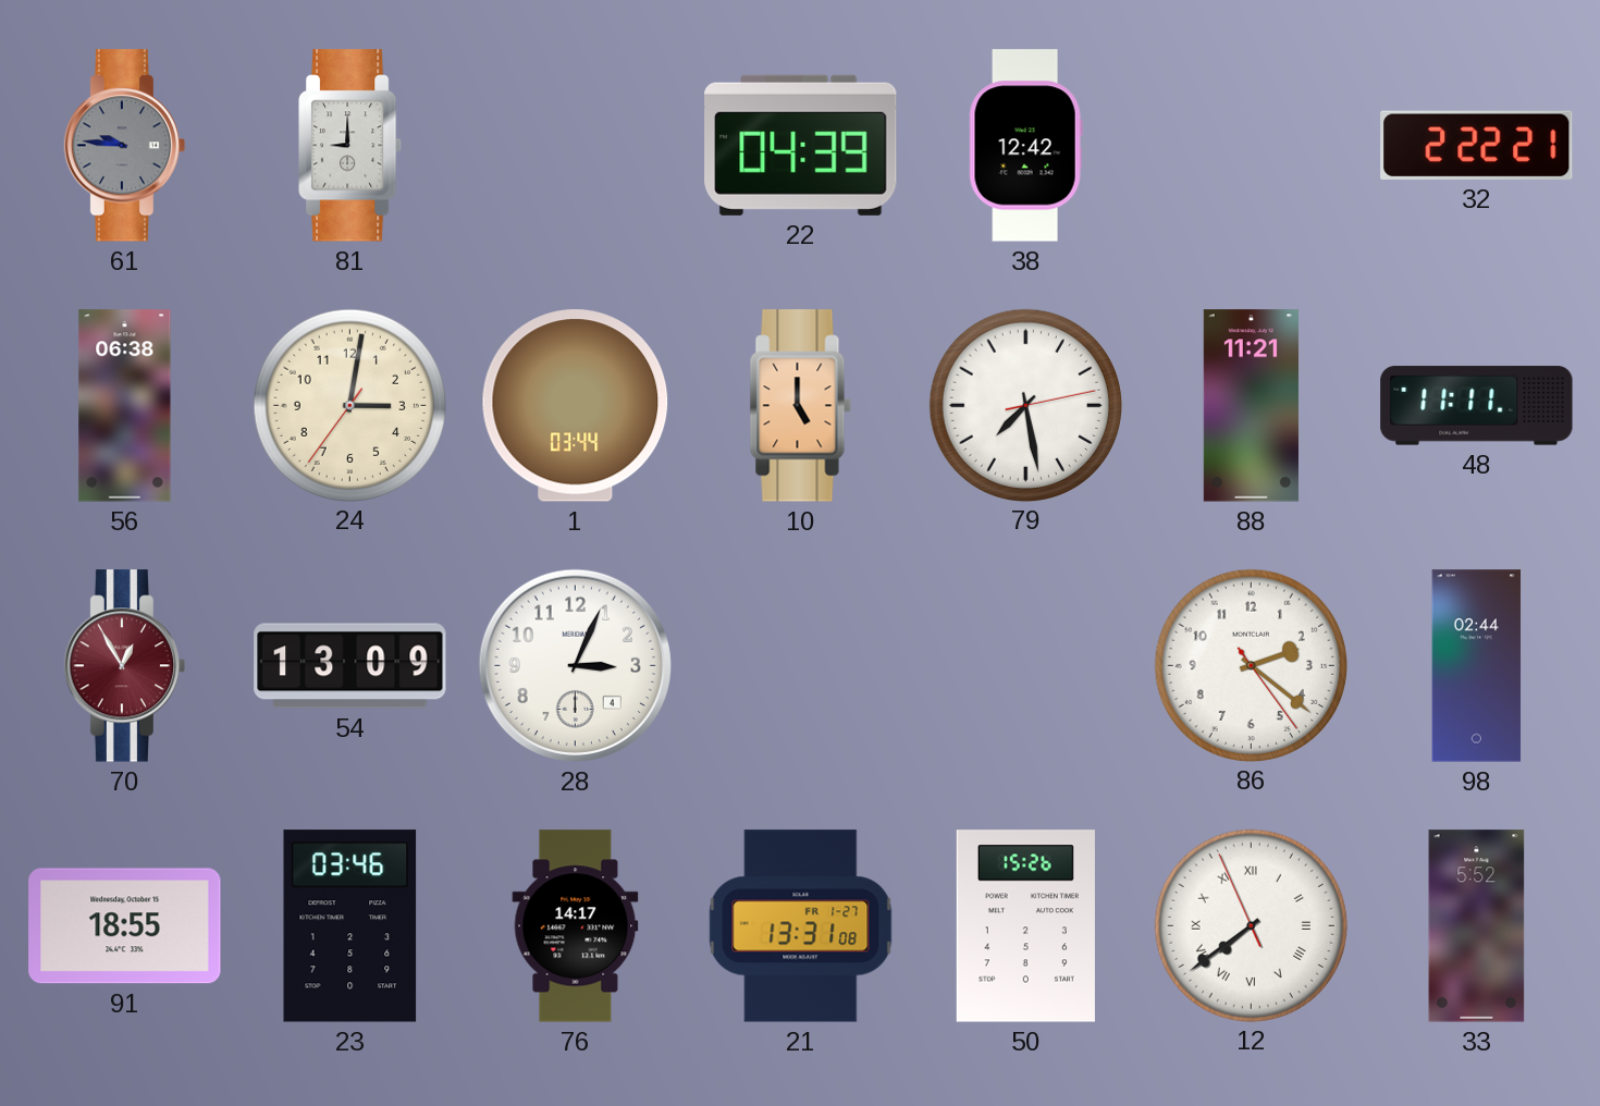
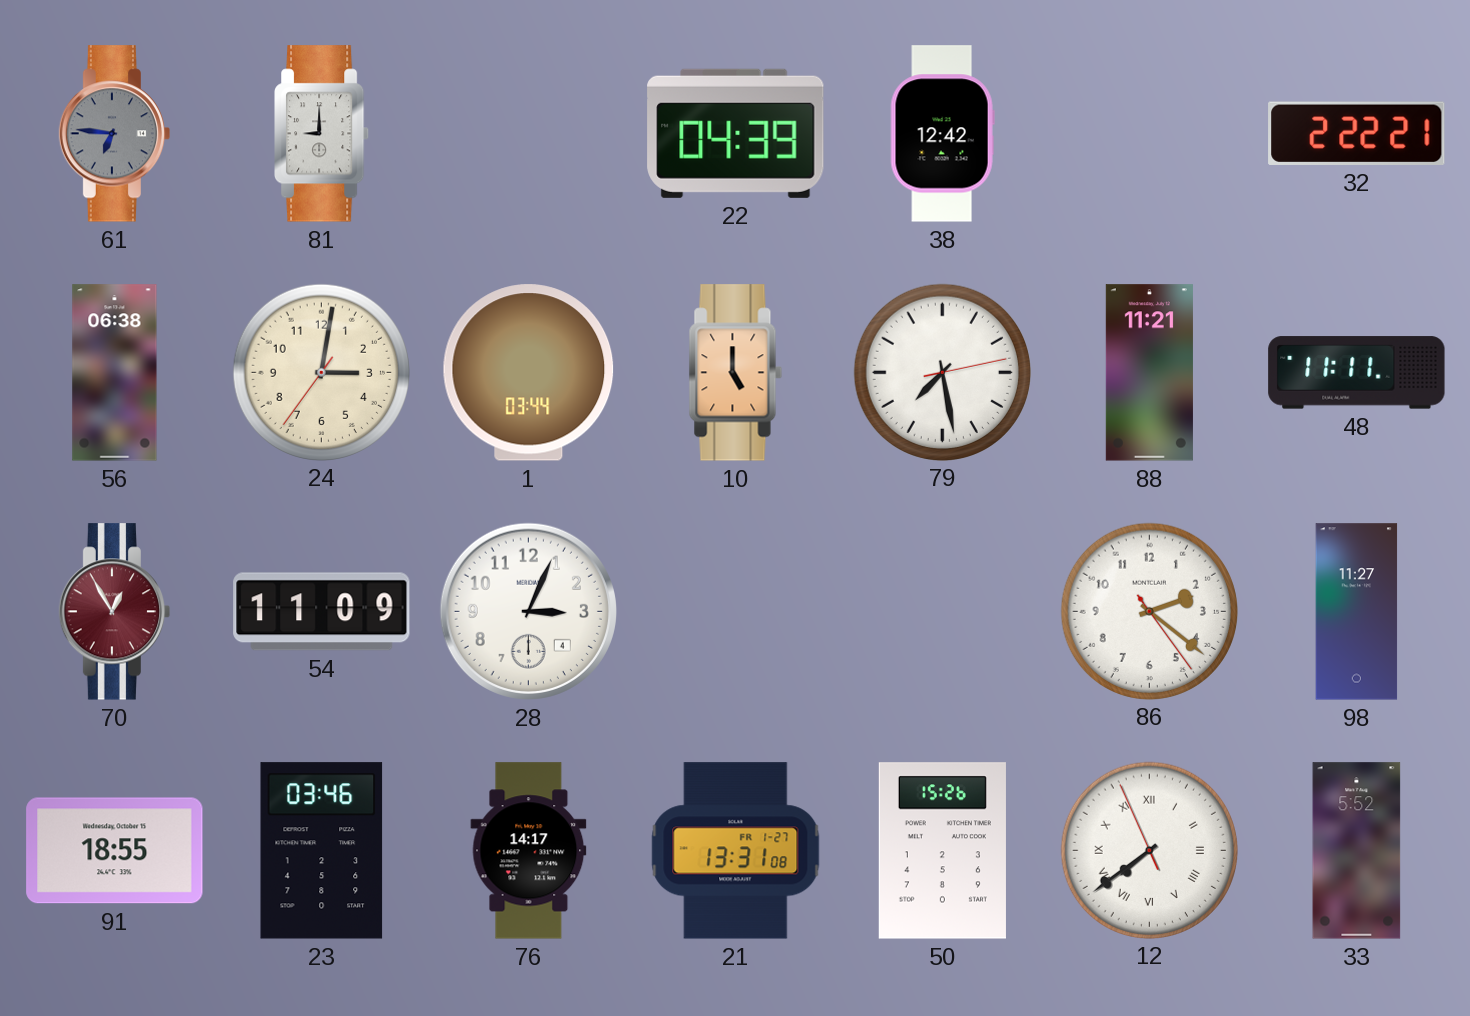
61: 9:46 -> 6:46
54: 13:09 -> 11:09
98: 02:44 -> 11:27
